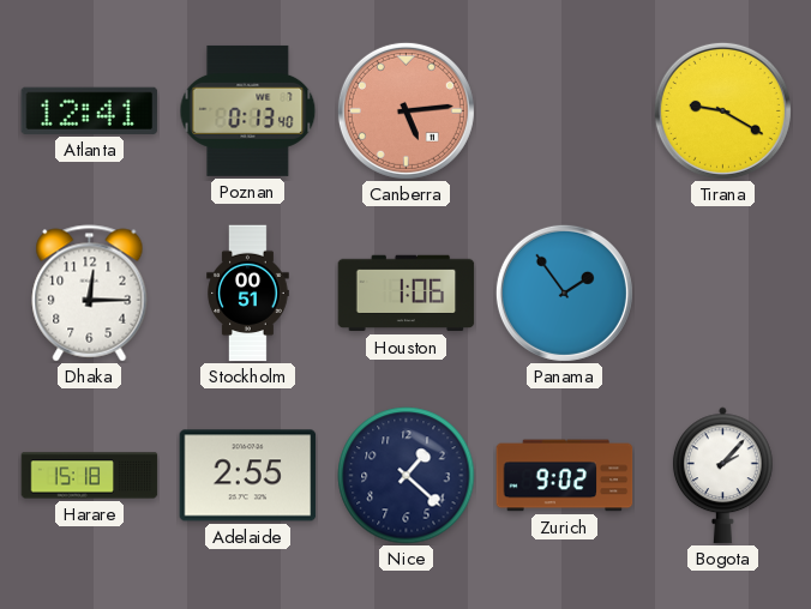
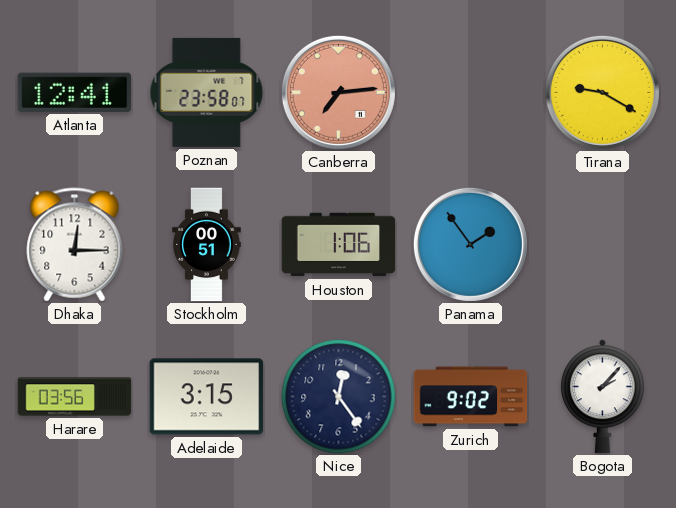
Poznan: 0:13 -> 23:58
Canberra: 5:14 -> 7:14
Harare: 15:18 -> 03:56
Adelaide: 2:55 -> 3:15
Nice: 1:22 -> 12:24
